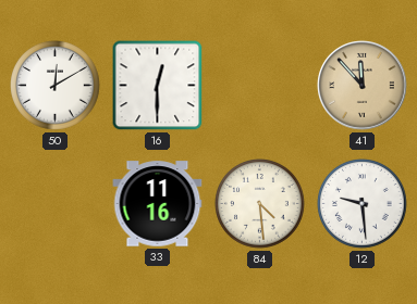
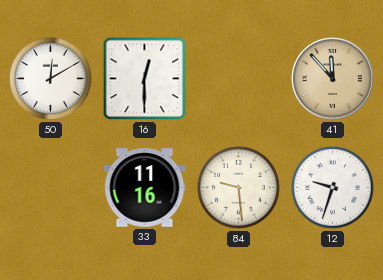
84: 4:29 -> 9:29
12: 9:29 -> 9:33
